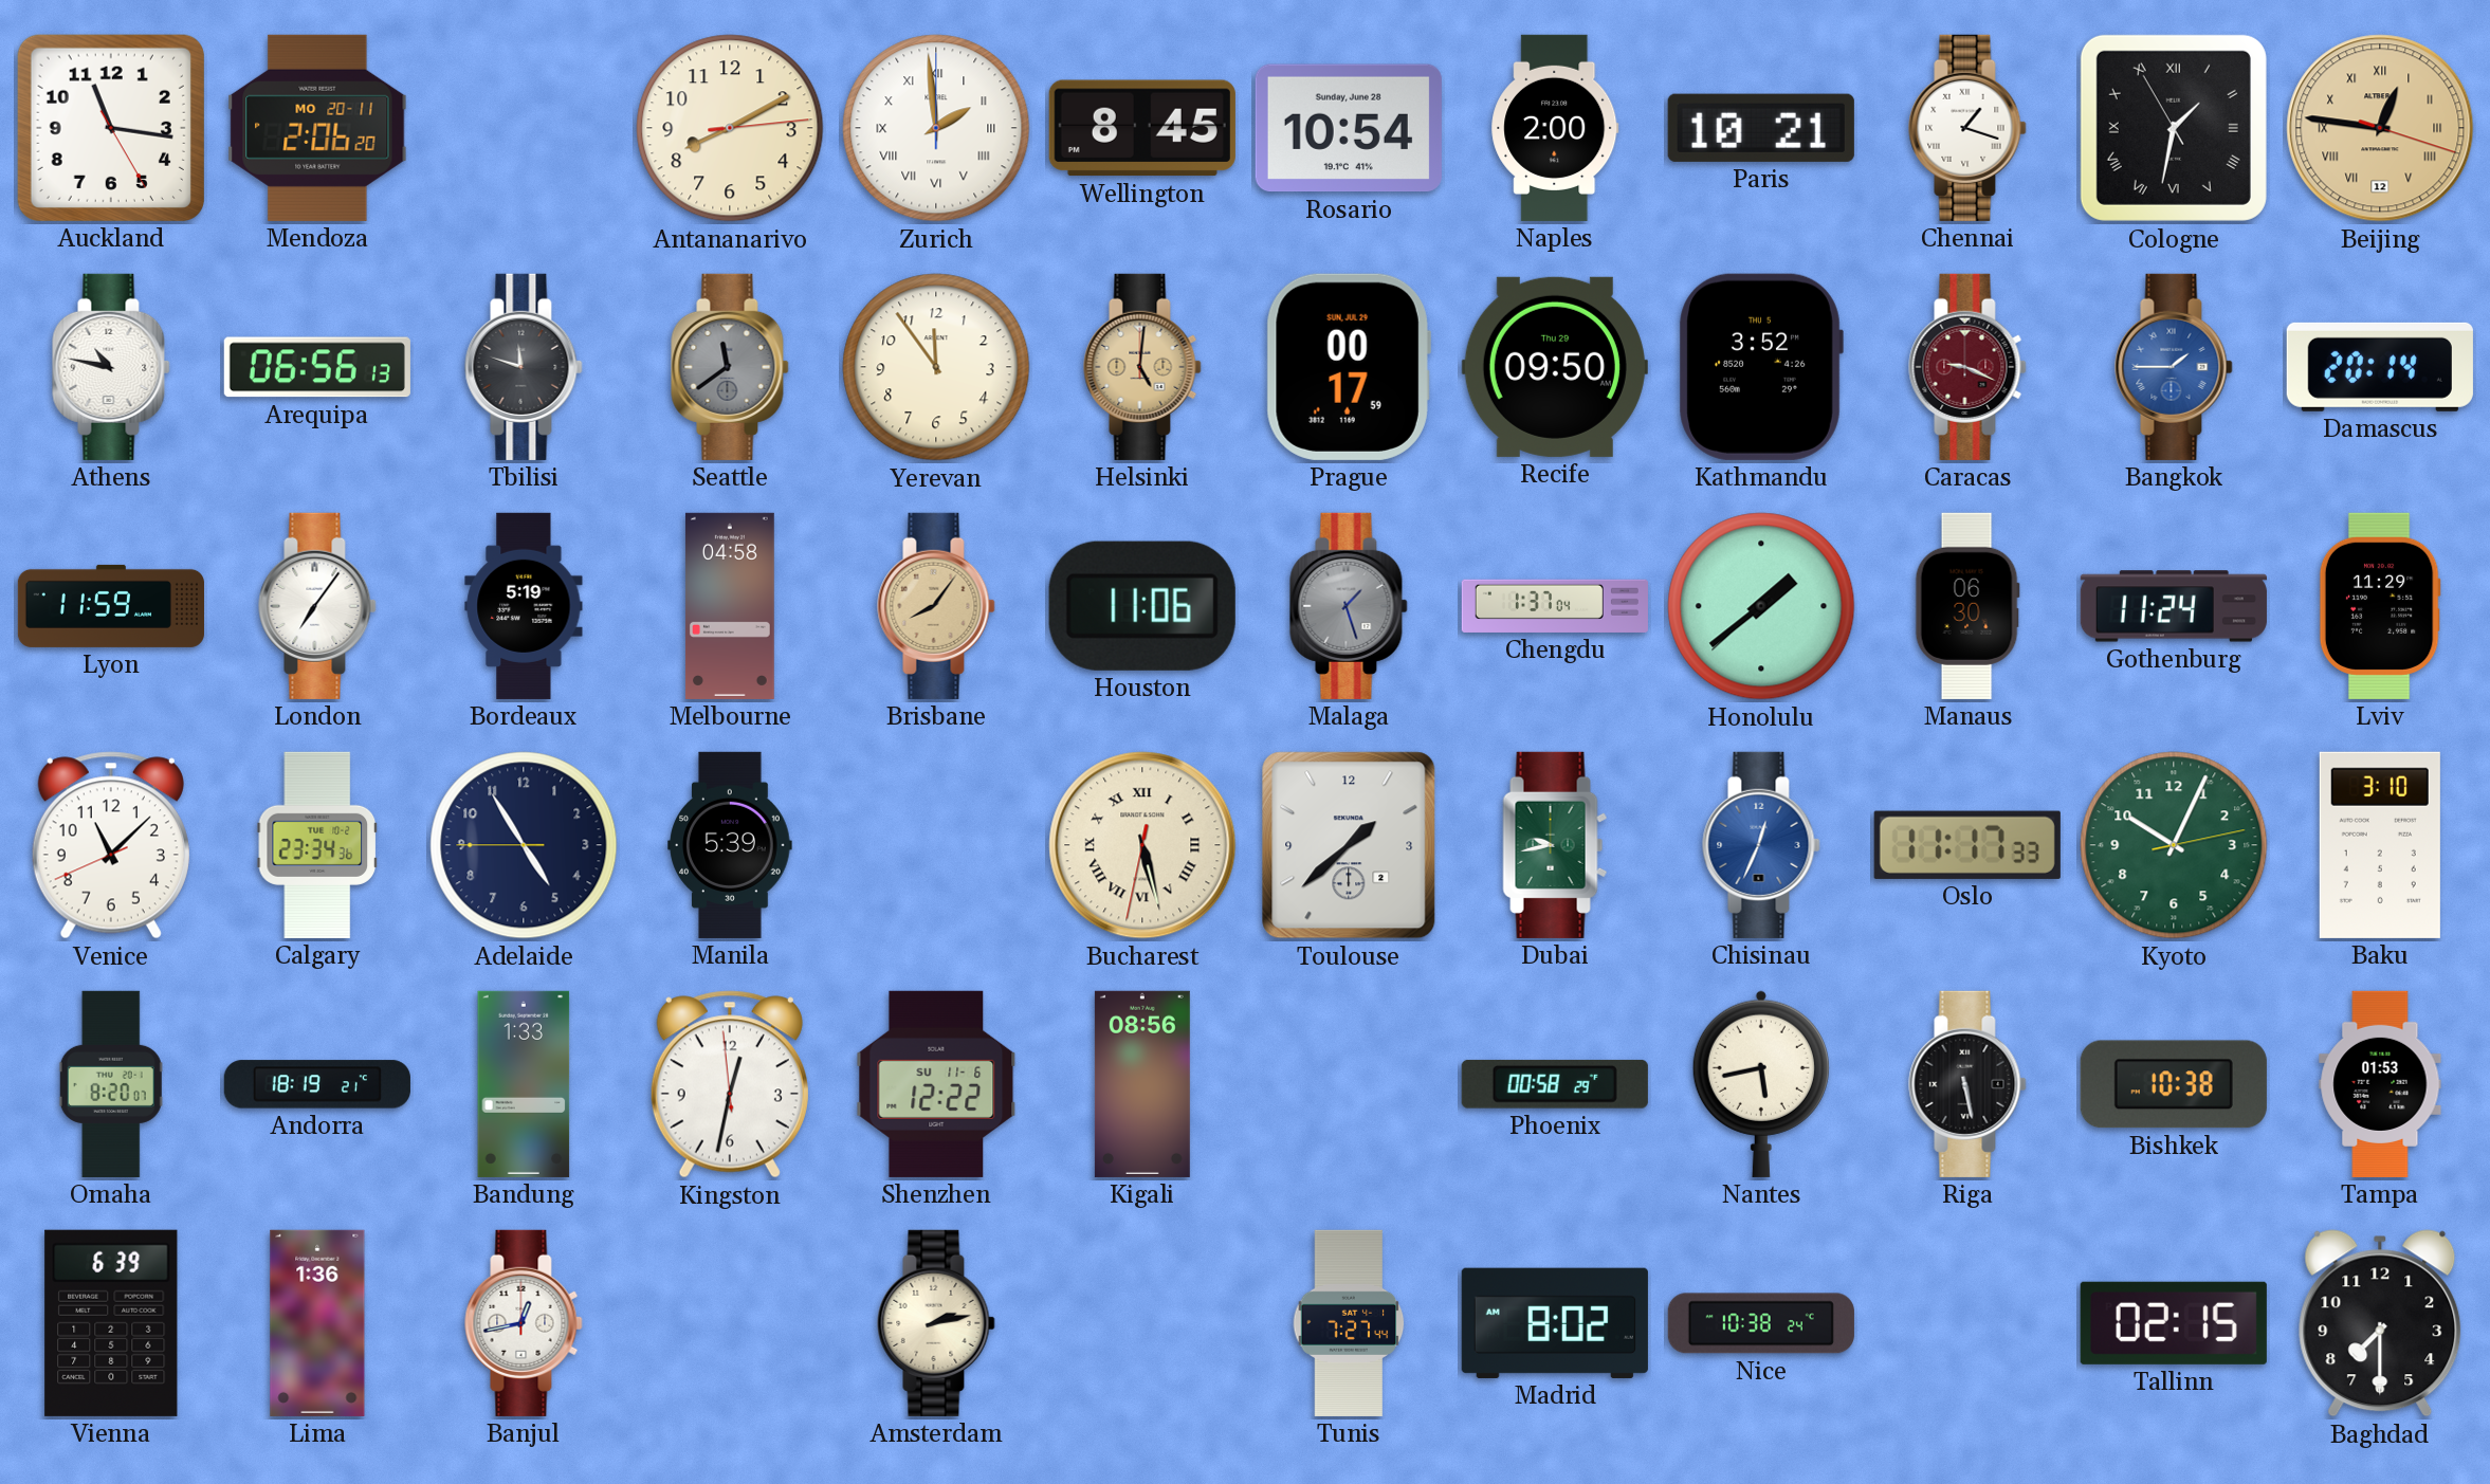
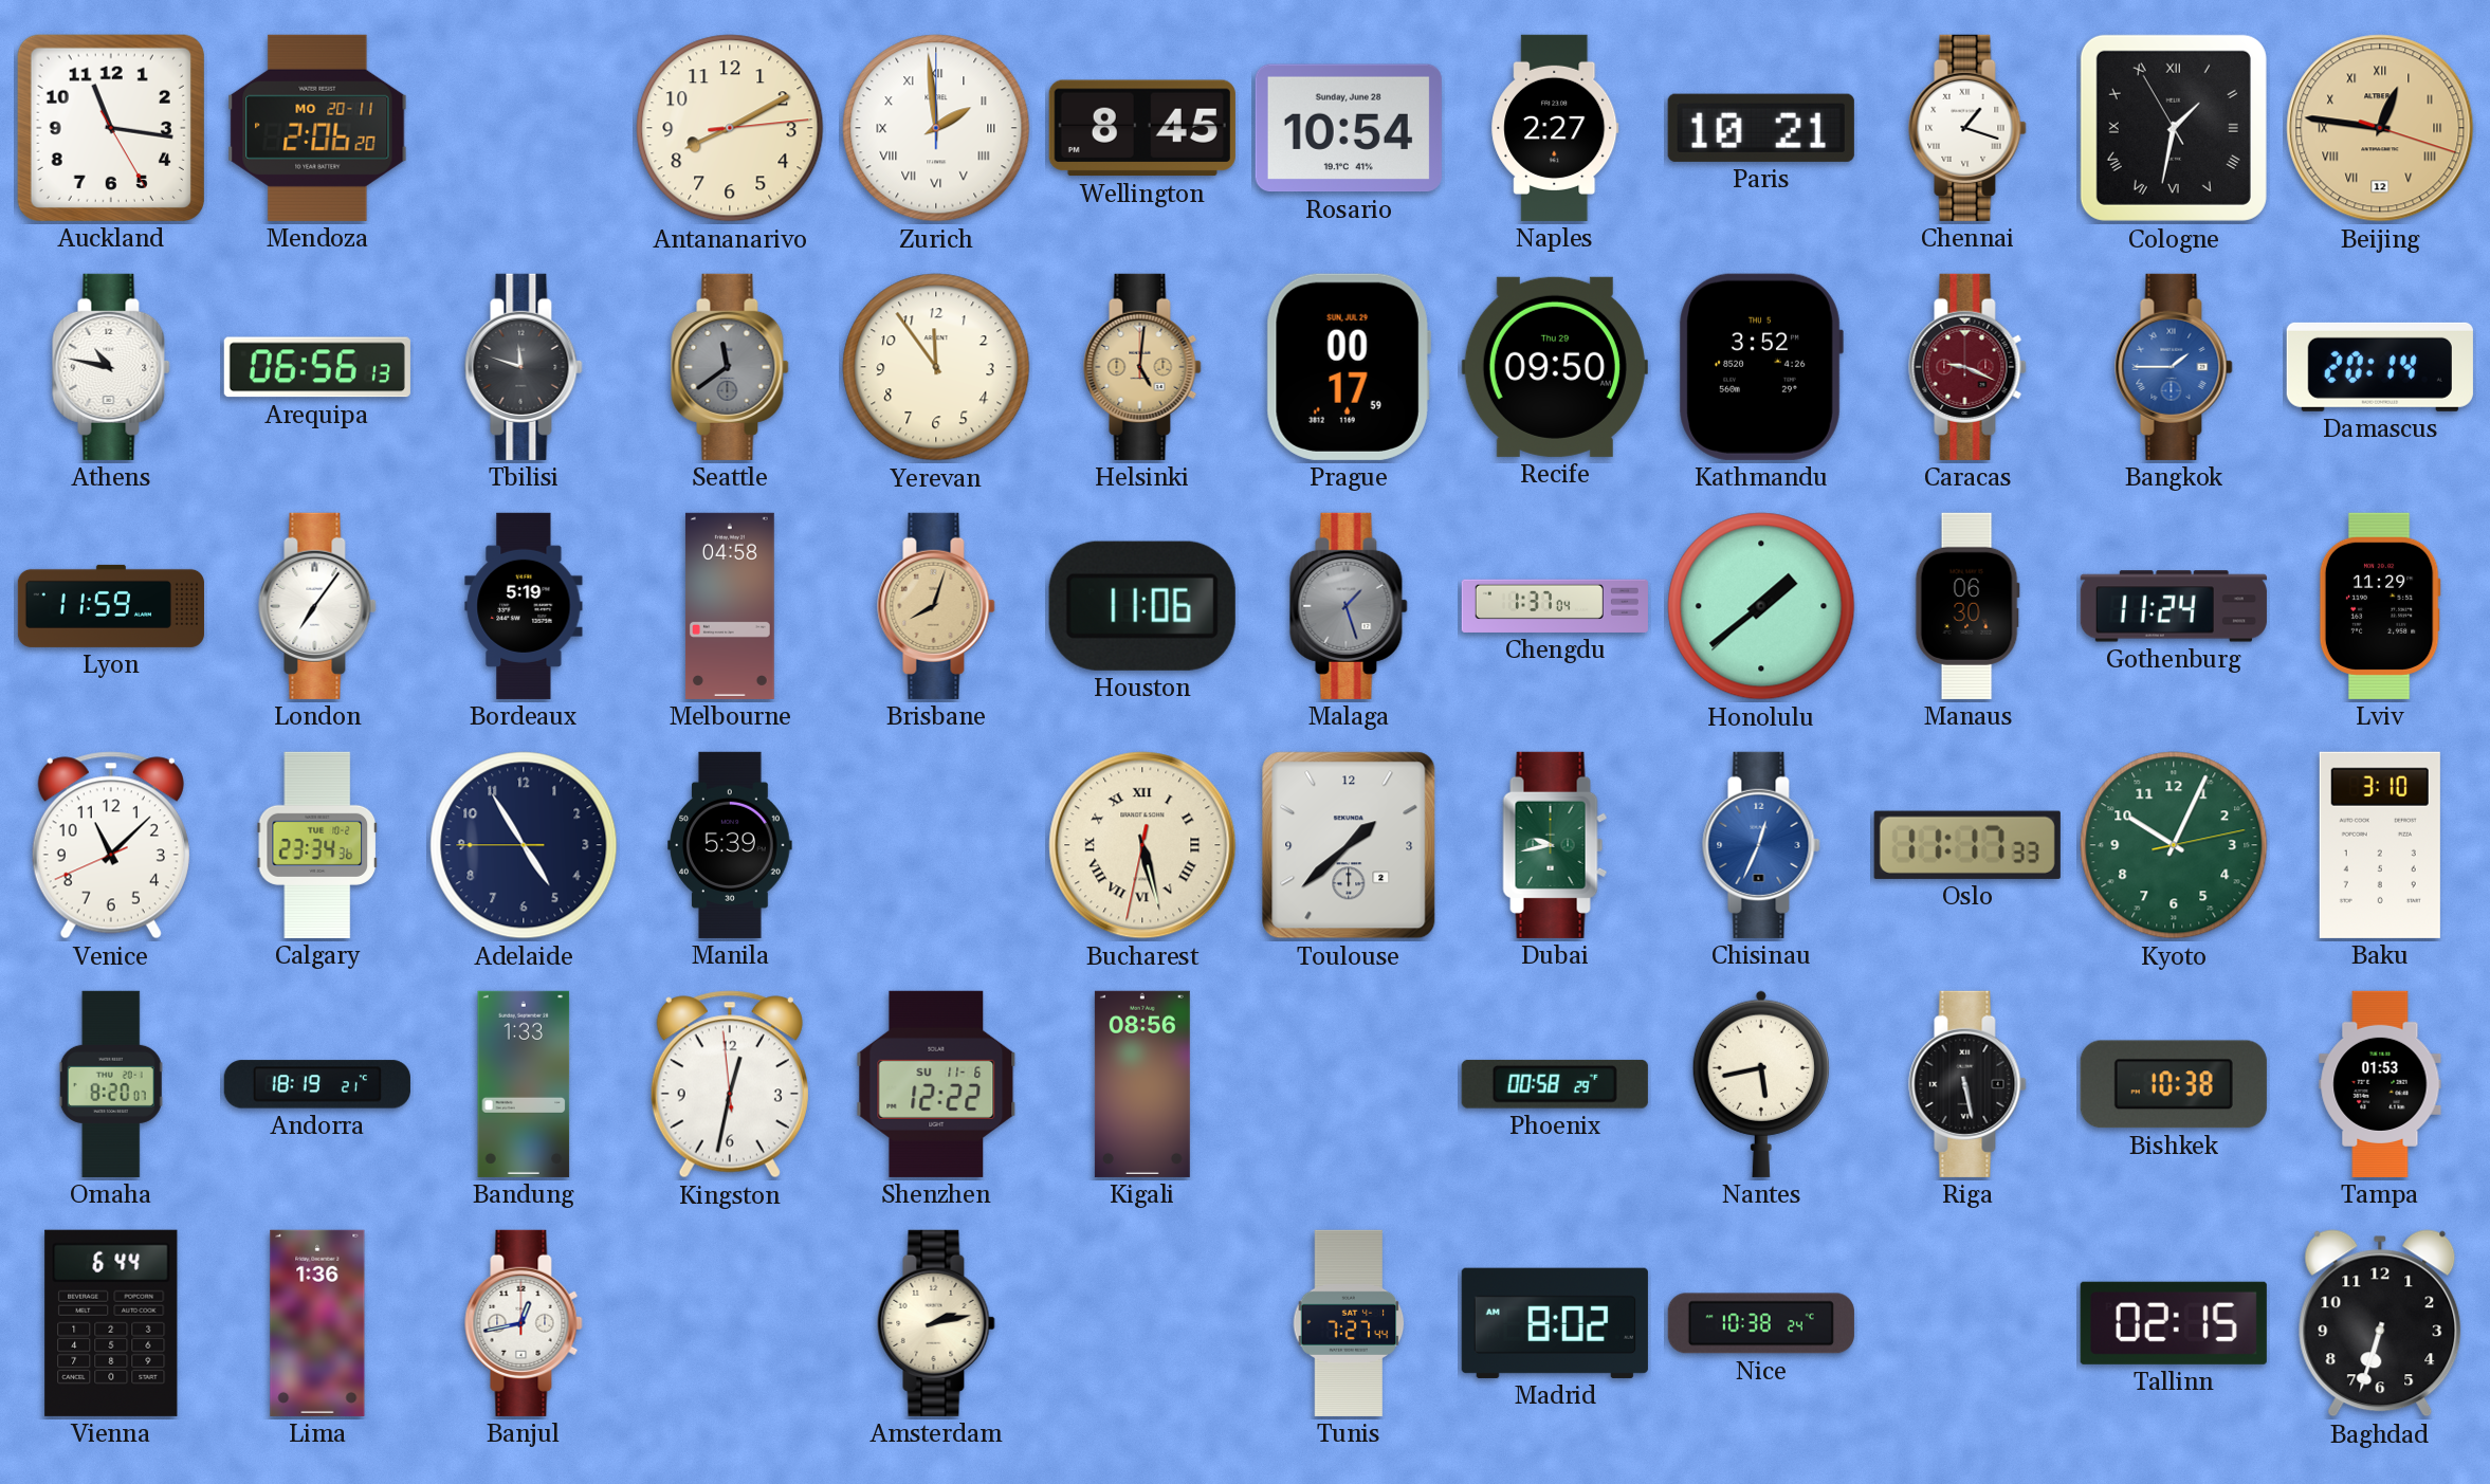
Naples: 2:00 -> 2:27
Brisbane: 8:06 -> 8:03
Vienna: 6:39 -> 6:44
Baghdad: 7:30 -> 6:33
